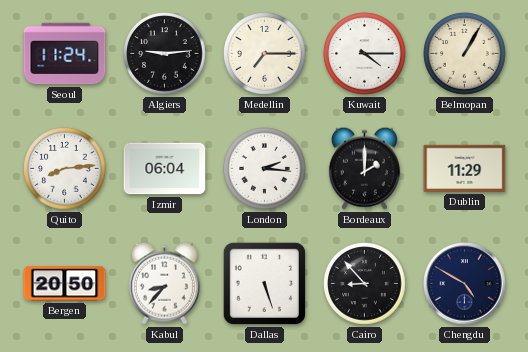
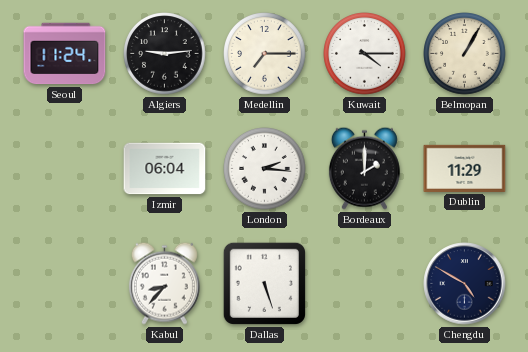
Quito: 8:14 -> none
Bergen: 20:50 -> none
Cairo: 8:53 -> none
